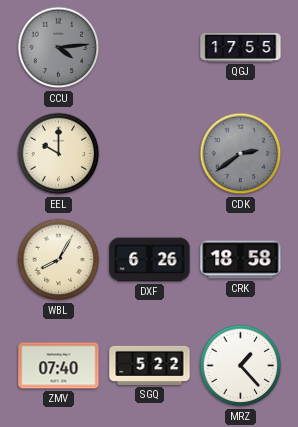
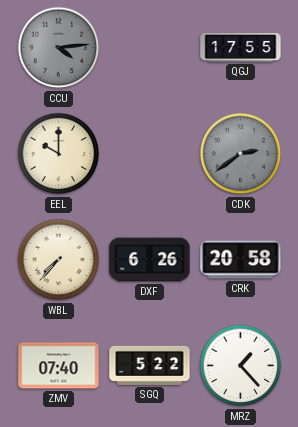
WBL: 8:05 -> 7:37
CRK: 18:58 -> 20:58
